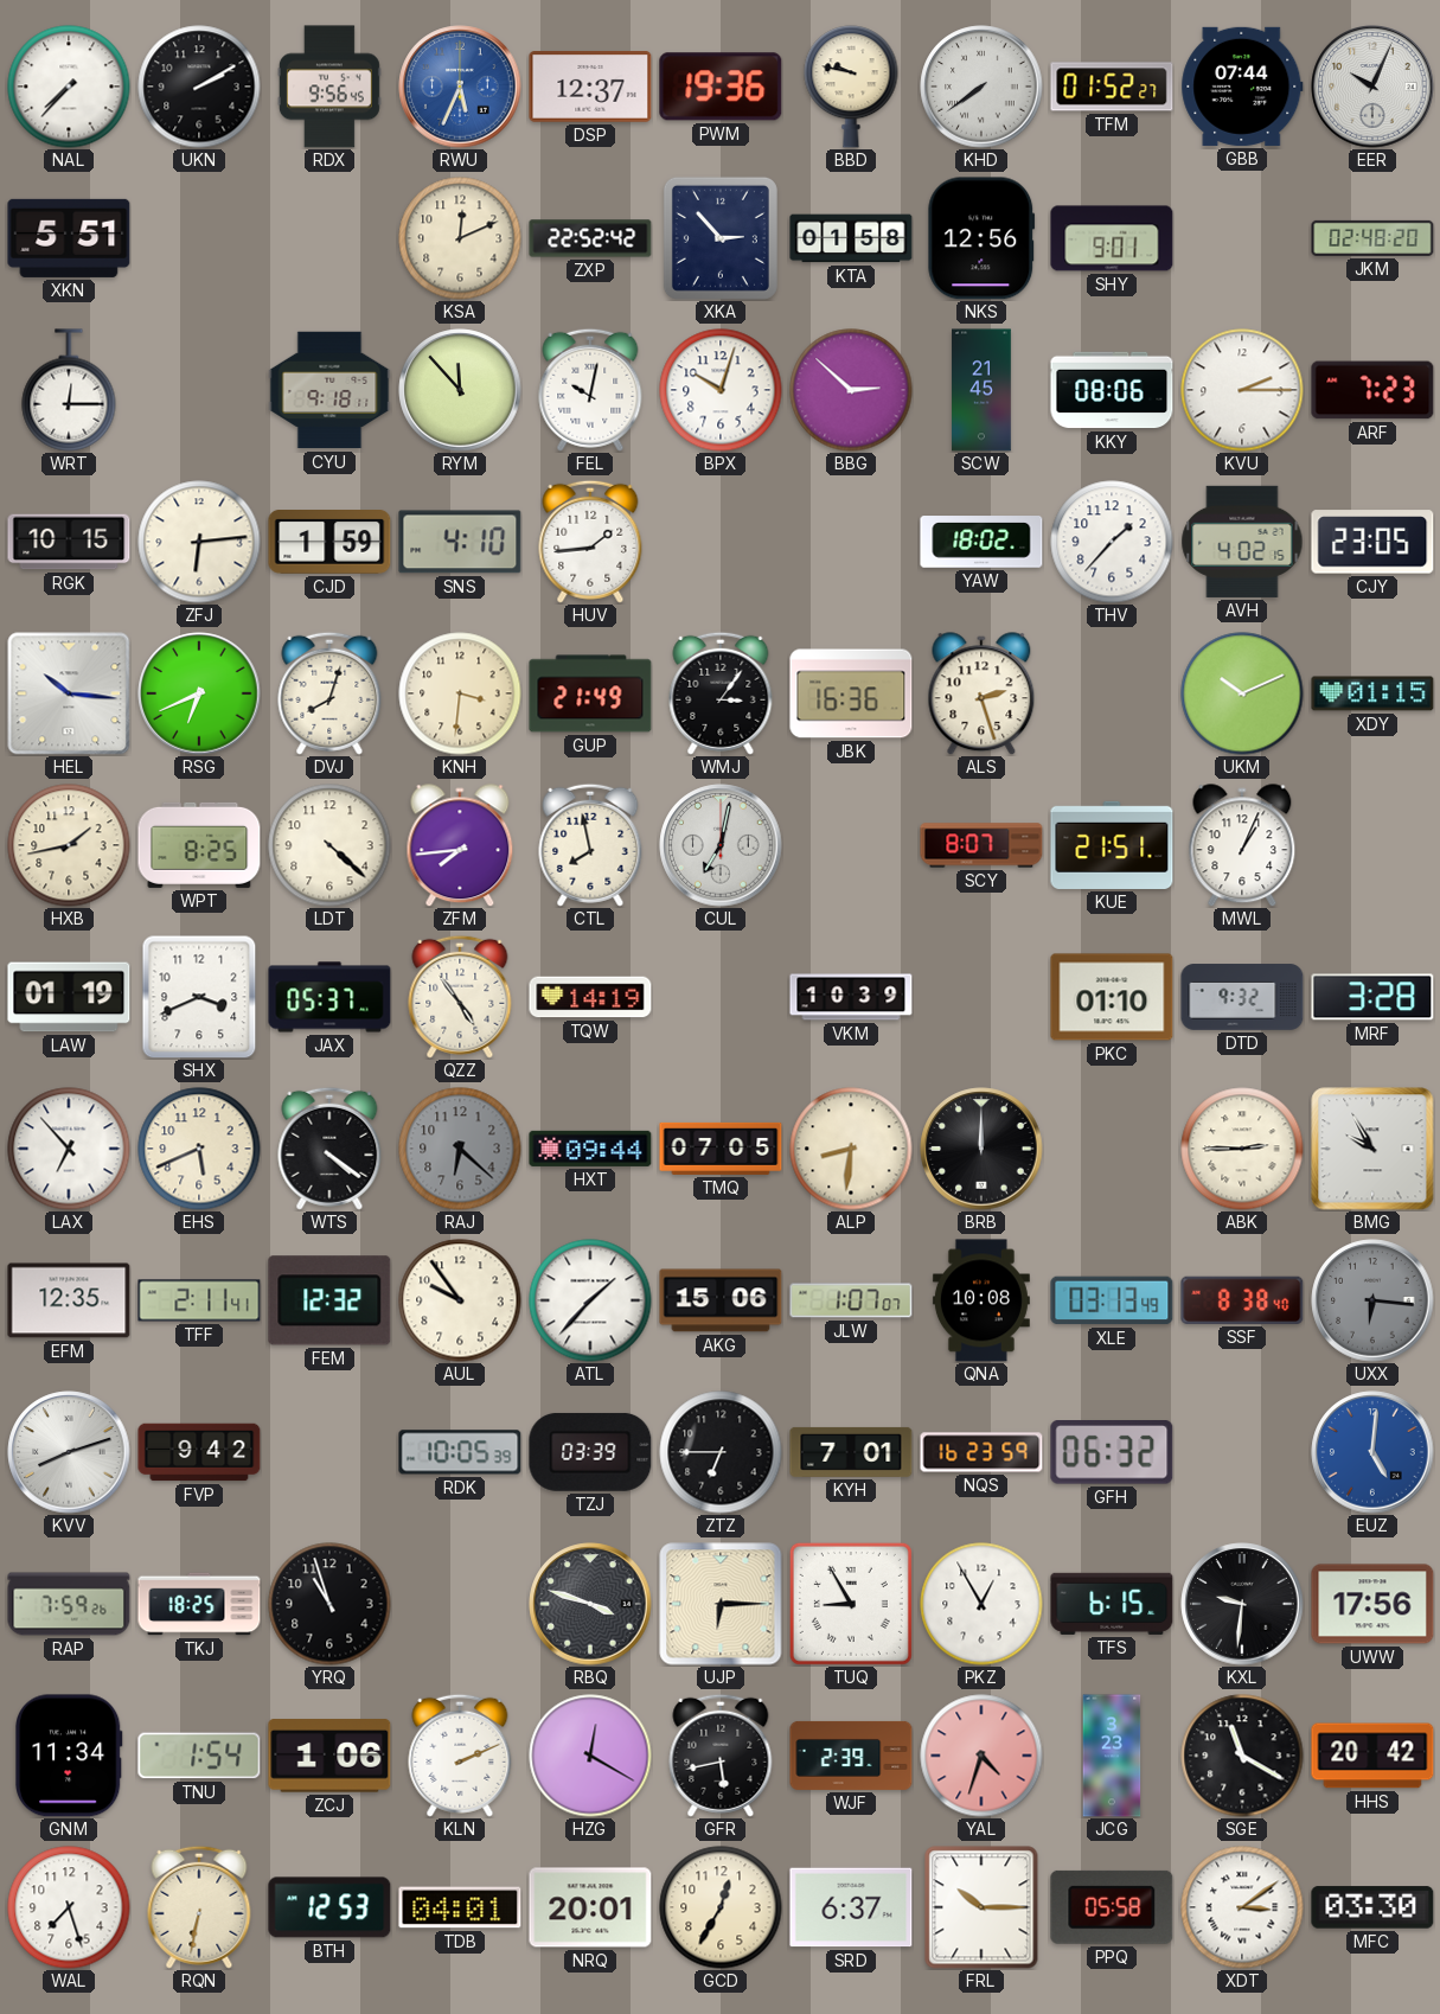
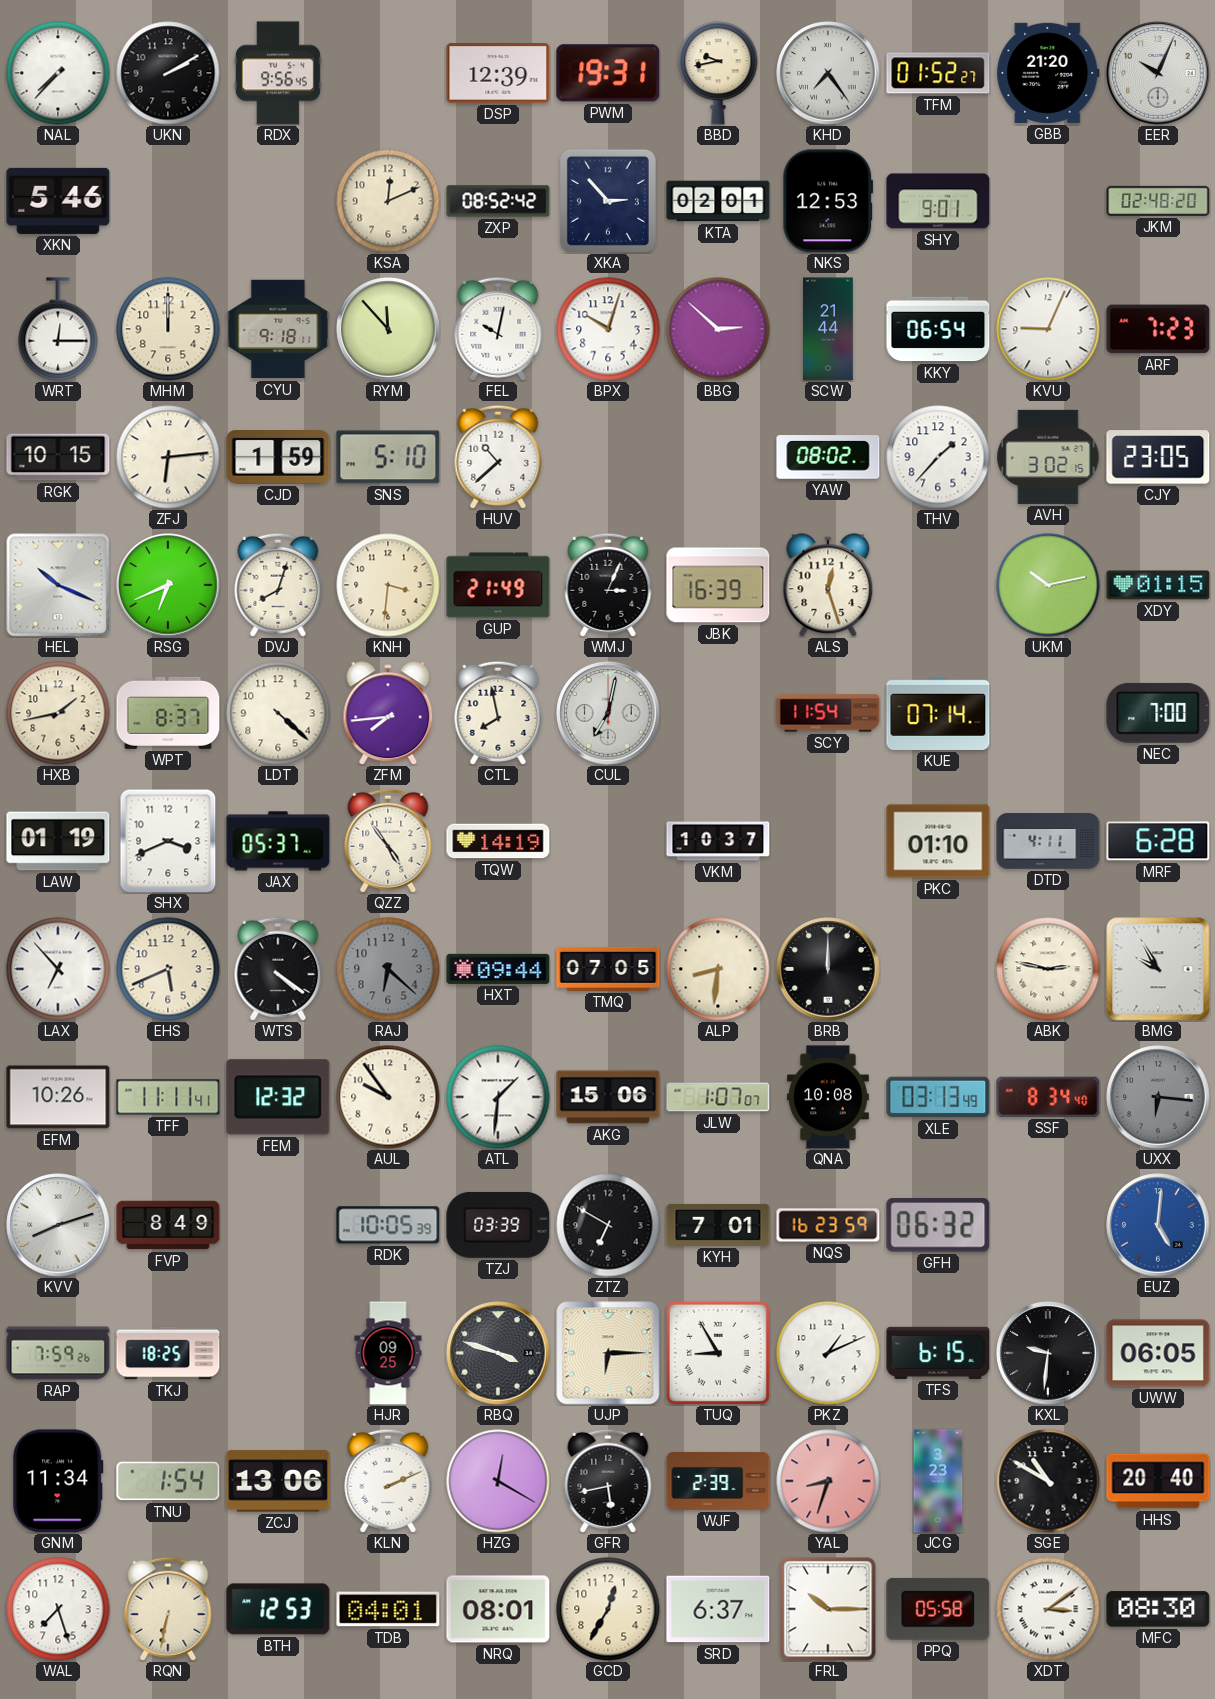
RWU: 5:34 -> none
DSP: 12:37 -> 12:39
PWM: 19:36 -> 19:31
BBD: 9:47 -> 9:43
KHD: 7:39 -> 7:24
GBB: 07:44 -> 21:20
XKN: 5:51 -> 5:46
ZXP: 22:52 -> 08:52
KTA: 01:58 -> 02:01
NKS: 12:56 -> 12:53
MHM: none -> 12:00
SCW: 21:45 -> 21:44
KKY: 08:06 -> 06:54
KVU: 2:15 -> 9:04
SNS: 4:10 -> 5:10
HUV: 1:44 -> 10:38
YAW: 18:02 -> 08:02
AVH: 4:02 -> 3:02
HEL: 10:16 -> 10:19
WMJ: 3:06 -> 3:04
JBK: 16:36 -> 16:39
ALS: 2:27 -> 12:27
UKM: 10:11 -> 10:13
WPT: 8:25 -> 8:37
SCY: 8:07 -> 11:54
KUE: 21:51 -> 07:14
MWL: 1:04 -> none
NEC: none -> 7:00
VKM: 10:39 -> 10:37
DTD: 9:32 -> 4:11
MRF: 3:28 -> 6:28
ABK: 2:45 -> 2:47
EFM: 12:35 -> 10:26
TFF: 2:11 -> 11:11
ATL: 1:37 -> 1:31
SSF: 8:38 -> 8:34
FVP: 9:42 -> 8:49
ZTZ: 6:45 -> 6:50
YRQ: 10:57 -> none
HJR: none -> 09:25
PKZ: 12:55 -> 1:11
UWW: 17:56 -> 06:05
ZCJ: 1:06 -> 13:06
YAL: 4:33 -> 8:33
SGE: 11:20 -> 10:50
HHS: 20:42 -> 20:40
NRQ: 20:01 -> 08:01
MFC: 03:30 -> 08:30
